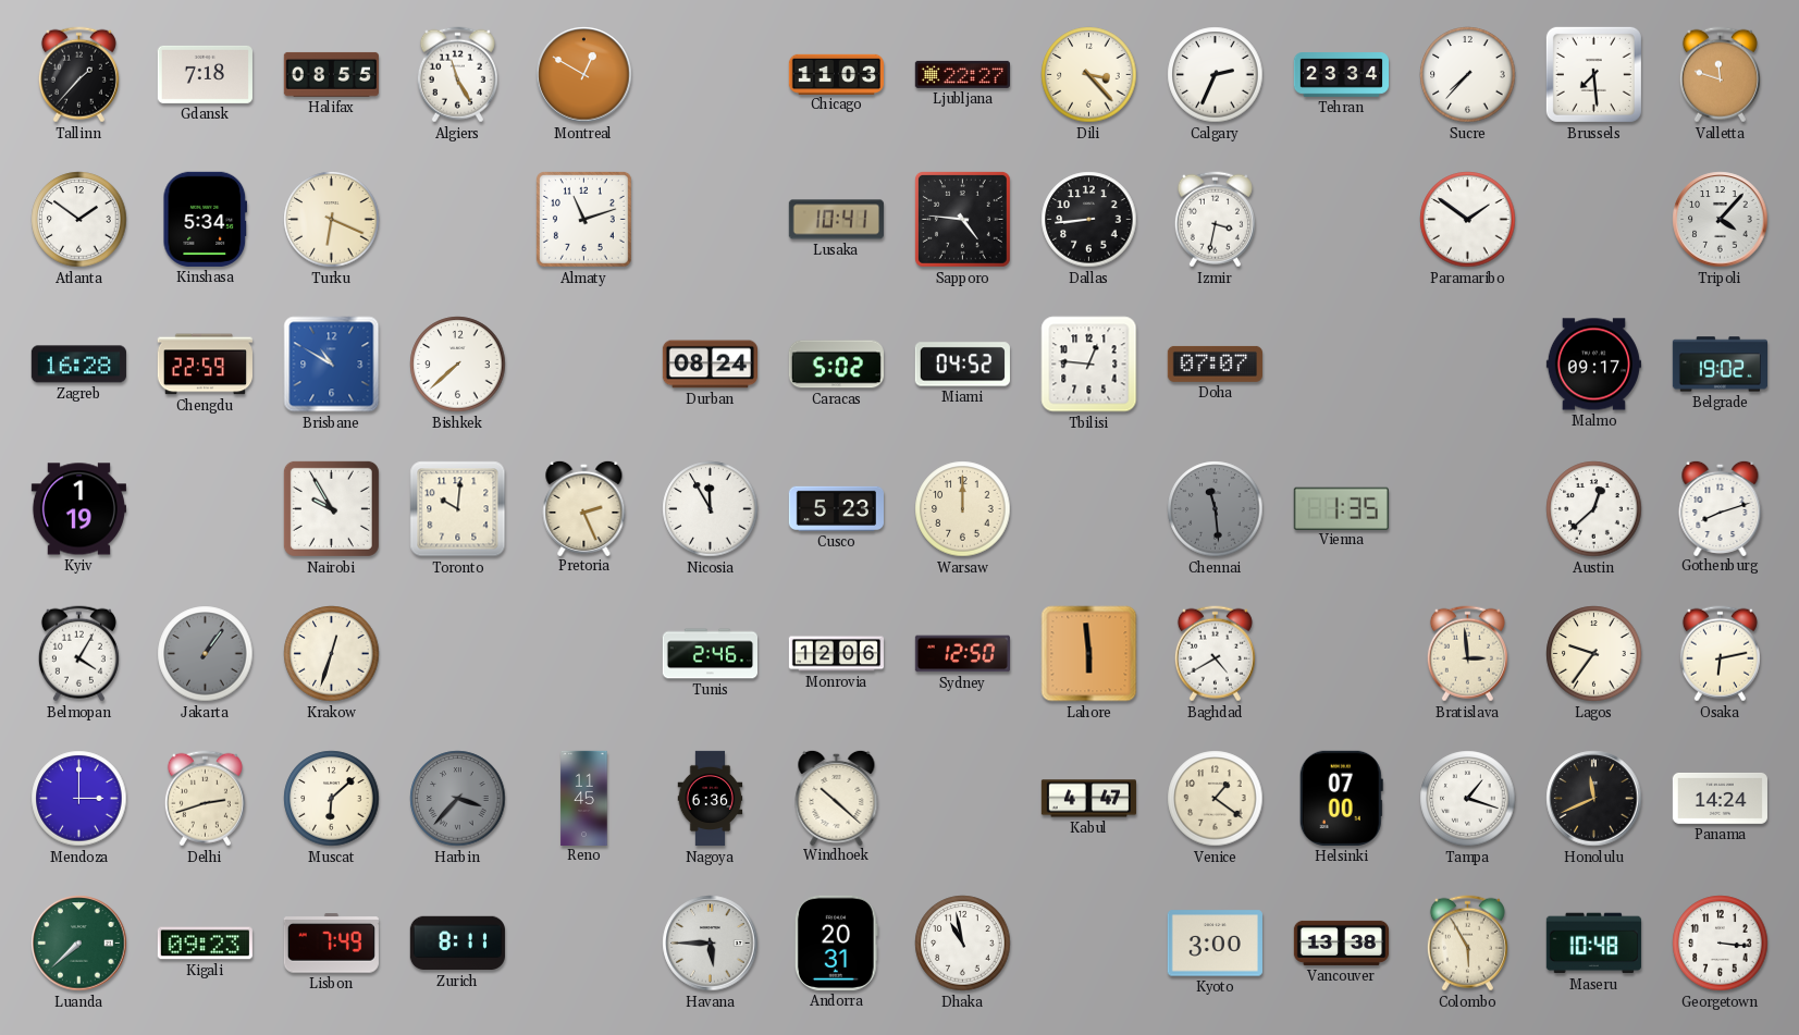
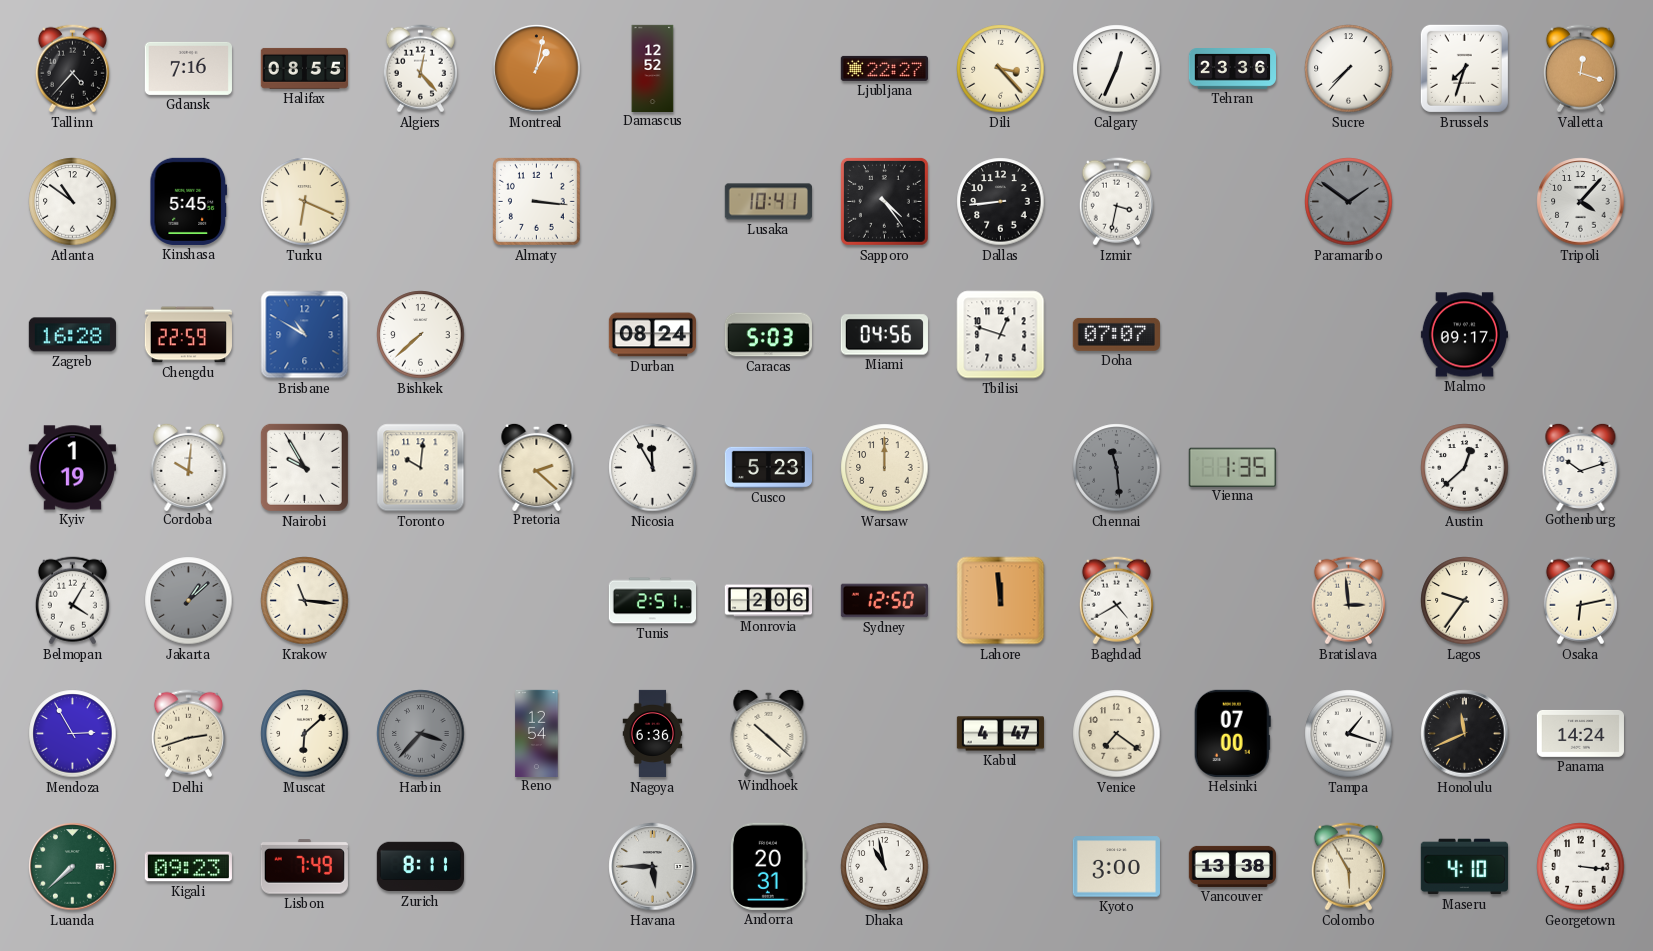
Tallinn: 1:37 -> 4:37
Gdansk: 7:18 -> 7:16
Algiers: 11:25 -> 12:23
Montreal: 12:50 -> 1:02
Damascus: none -> 12:52
Chicago: 11:03 -> none
Calgary: 2:34 -> 12:34
Tehran: 23:34 -> 23:36
Brussels: 7:29 -> 7:33
Valletta: 11:48 -> 12:18
Atlanta: 1:51 -> 10:51
Kinshasa: 5:34 -> 5:45
Almaty: 11:12 -> 3:16
Sapporo: 4:46 -> 4:24
Paramaribo dial: white -> grey
Caracas: 5:02 -> 5:03
Miami: 04:52 -> 04:56
Tbilisi: 12:46 -> 12:48
Belgrade: 19:02 -> none
Cordoba: none -> 10:01
Pretoria: 2:26 -> 2:22
Gothenburg: 8:12 -> 10:12
Jakarta: 1:06 -> 1:08
Krakow: 12:33 -> 11:16
Tunis: 2:46 -> 2:51
Monrovia: 12:06 -> 2:06
Lahore: 5:59 -> 11:59
Mendoza: 3:00 -> 2:55
Reno: 11:45 -> 12:54
Venice: 1:21 -> 7:21
Maseru: 10:48 -> 4:10
